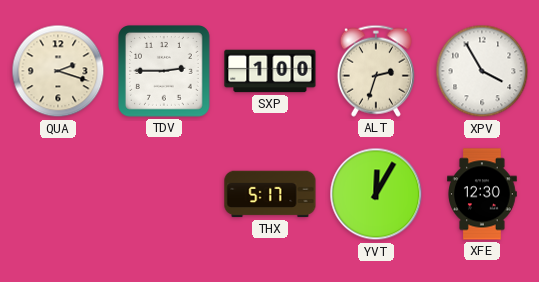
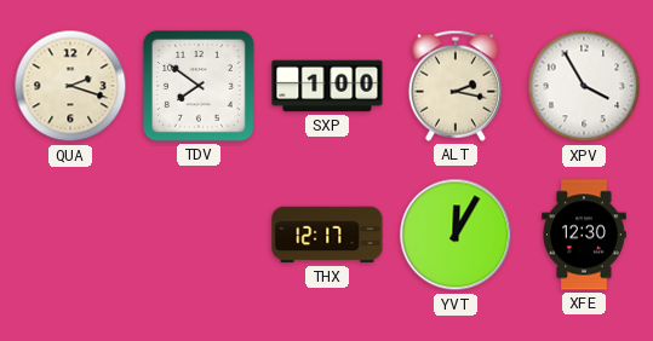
TDV: 2:45 -> 7:51
ALT: 2:33 -> 2:17
THX: 5:17 -> 12:17
